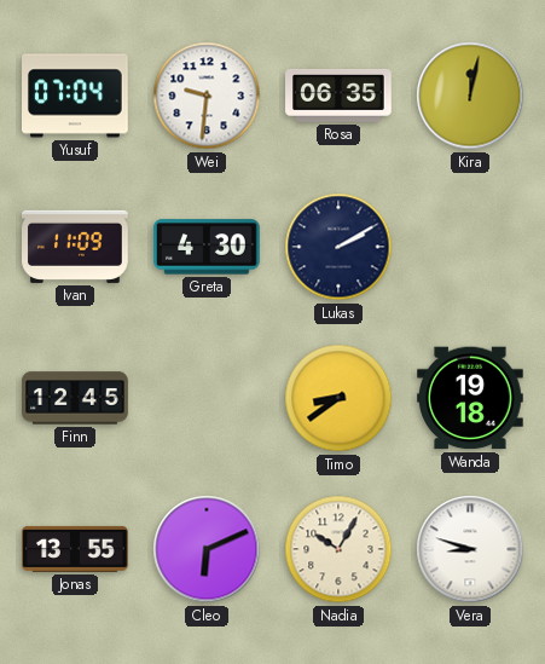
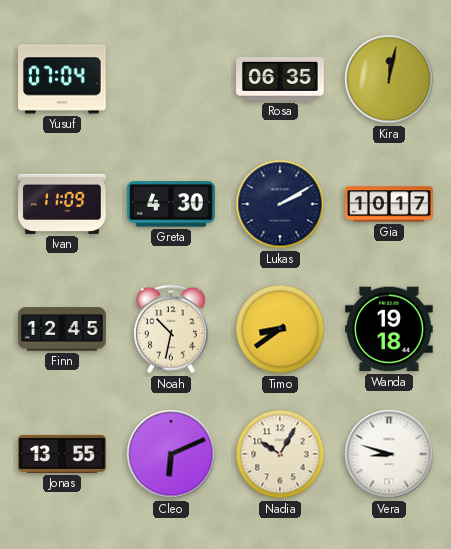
Wei: 9:31 -> none
Gia: none -> 10:17
Noah: none -> 10:32
